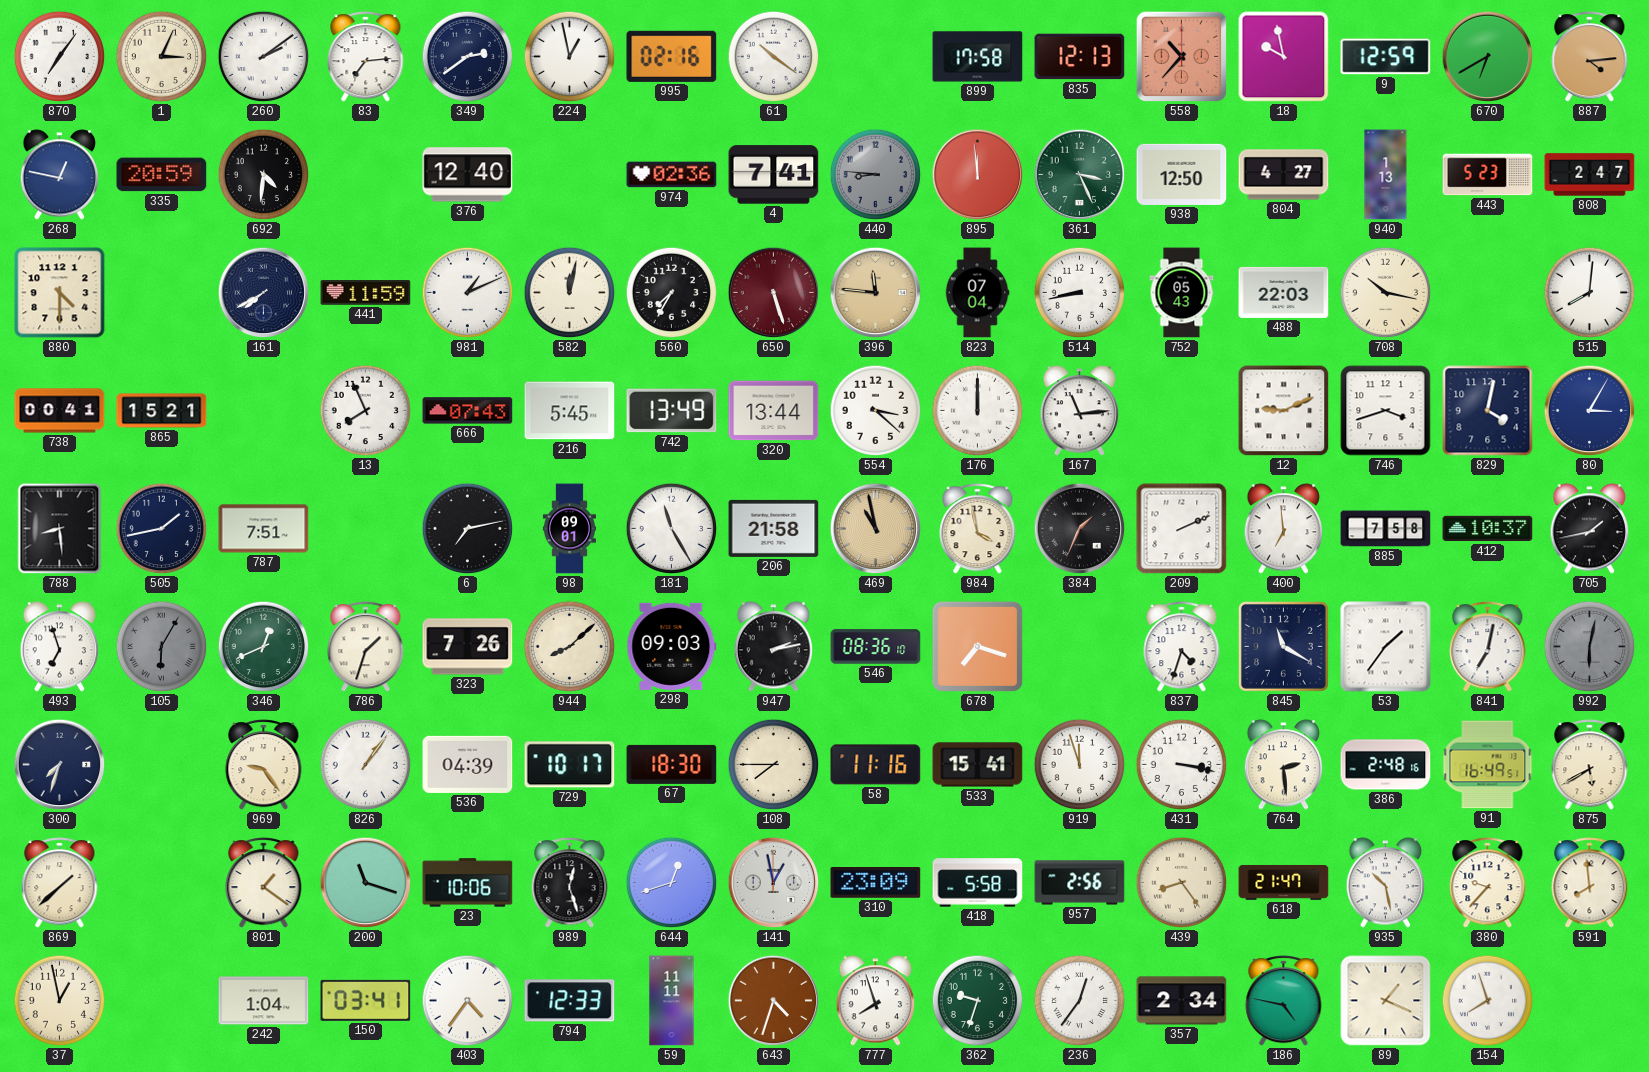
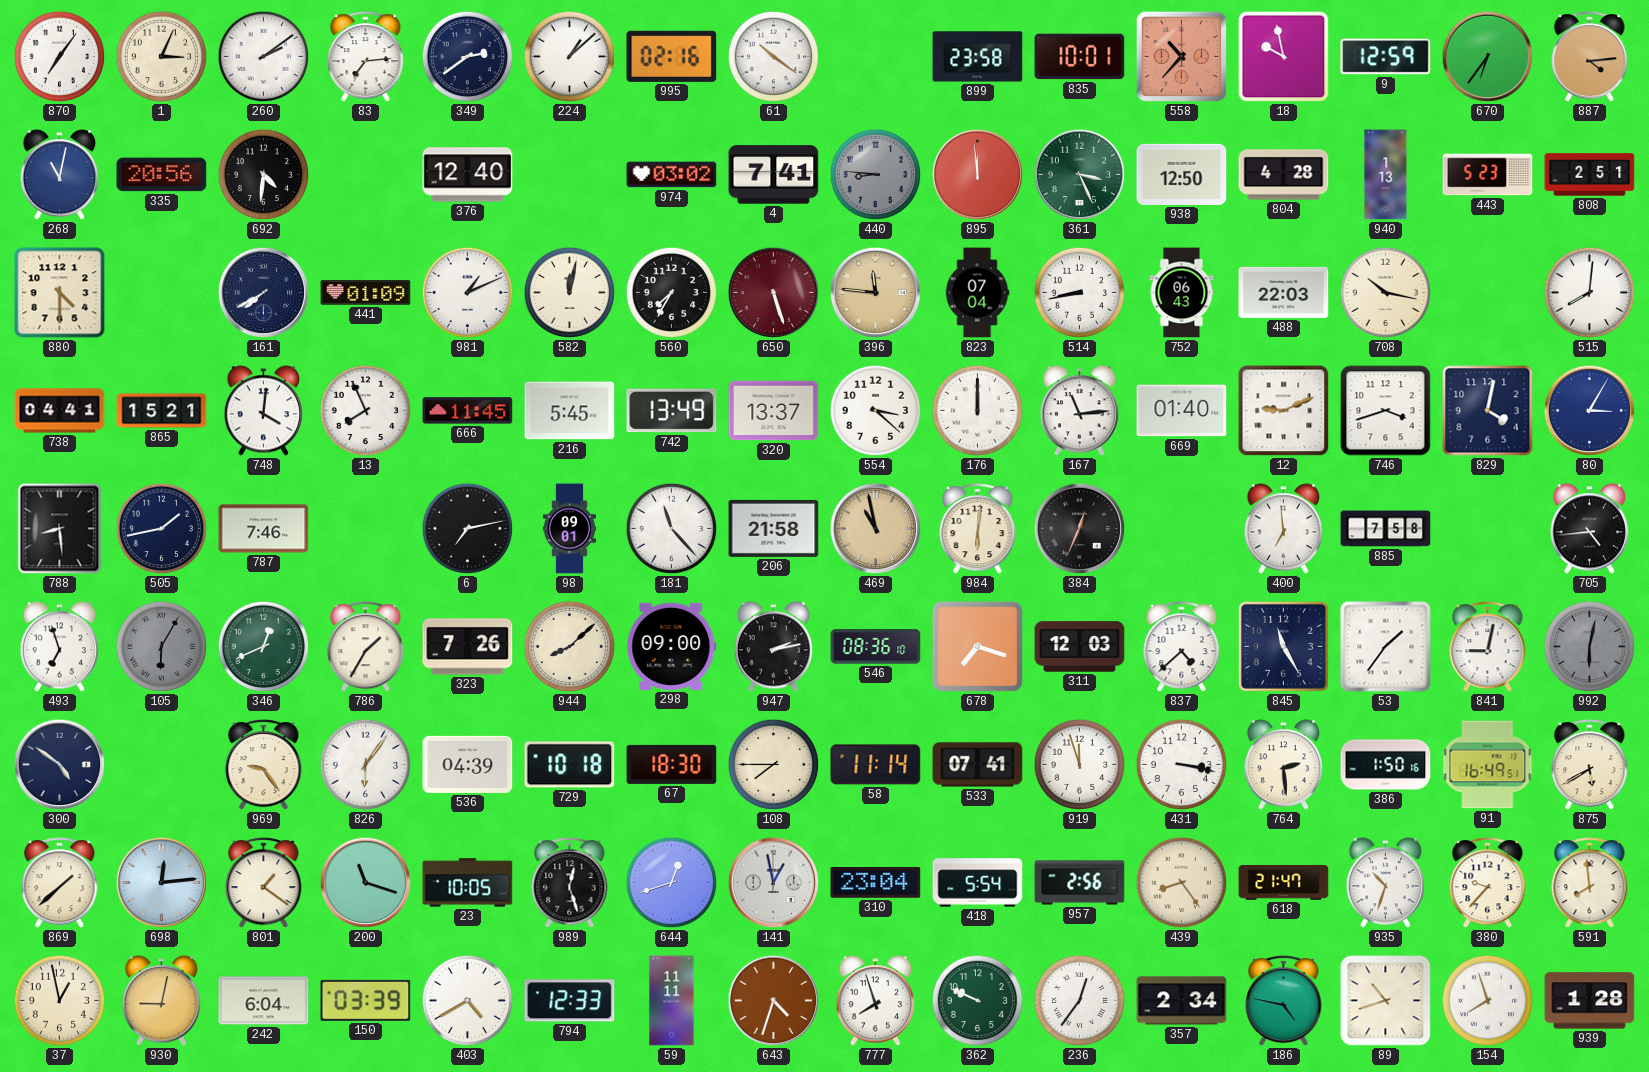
224: 12:58 -> 1:08
899: 17:58 -> 23:58
835: 12:13 -> 10:01
670: 6:40 -> 6:36
268: 12:47 -> 11:02
335: 20:59 -> 20:56
974: 02:36 -> 03:02
804: 4:27 -> 4:28
808: 2:47 -> 2:51
441: 11:59 -> 01:09
752: 05:43 -> 06:43
738: 00:41 -> 04:41
748: none -> 4:01
666: 07:43 -> 11:45
320: 13:44 -> 13:37
669: none -> 01:40
787: 7:51 -> 7:46
181: 11:25 -> 11:23
984: 3:58 -> 6:01
384: 1:34 -> 12:34
209: 2:11 -> none
412: 10:37 -> none
705: 1:43 -> 4:44
786: 1:33 -> 1:35
298: 09:03 -> 09:00
311: none -> 12:03
837: 4:33 -> 4:38
845: 11:20 -> 11:25
841: 7:02 -> 9:02
300: 7:33 -> 4:51
826: 1:06 -> 6:06
729: 10:17 -> 10:18
58: 11:16 -> 11:14
533: 15:41 -> 07:41
386: 2:48 -> 1:50
698: none -> 12:14
23: 10:06 -> 10:05
310: 23:09 -> 23:04
418: 5:58 -> 5:54
935: 10:28 -> 10:33
930: none -> 9:02
242: 1:04 -> 6:04
150: 03:41 -> 03:39
403: 4:36 -> 4:40
362: 9:33 -> 9:49
89: 1:19 -> 10:42
939: none -> 1:28
